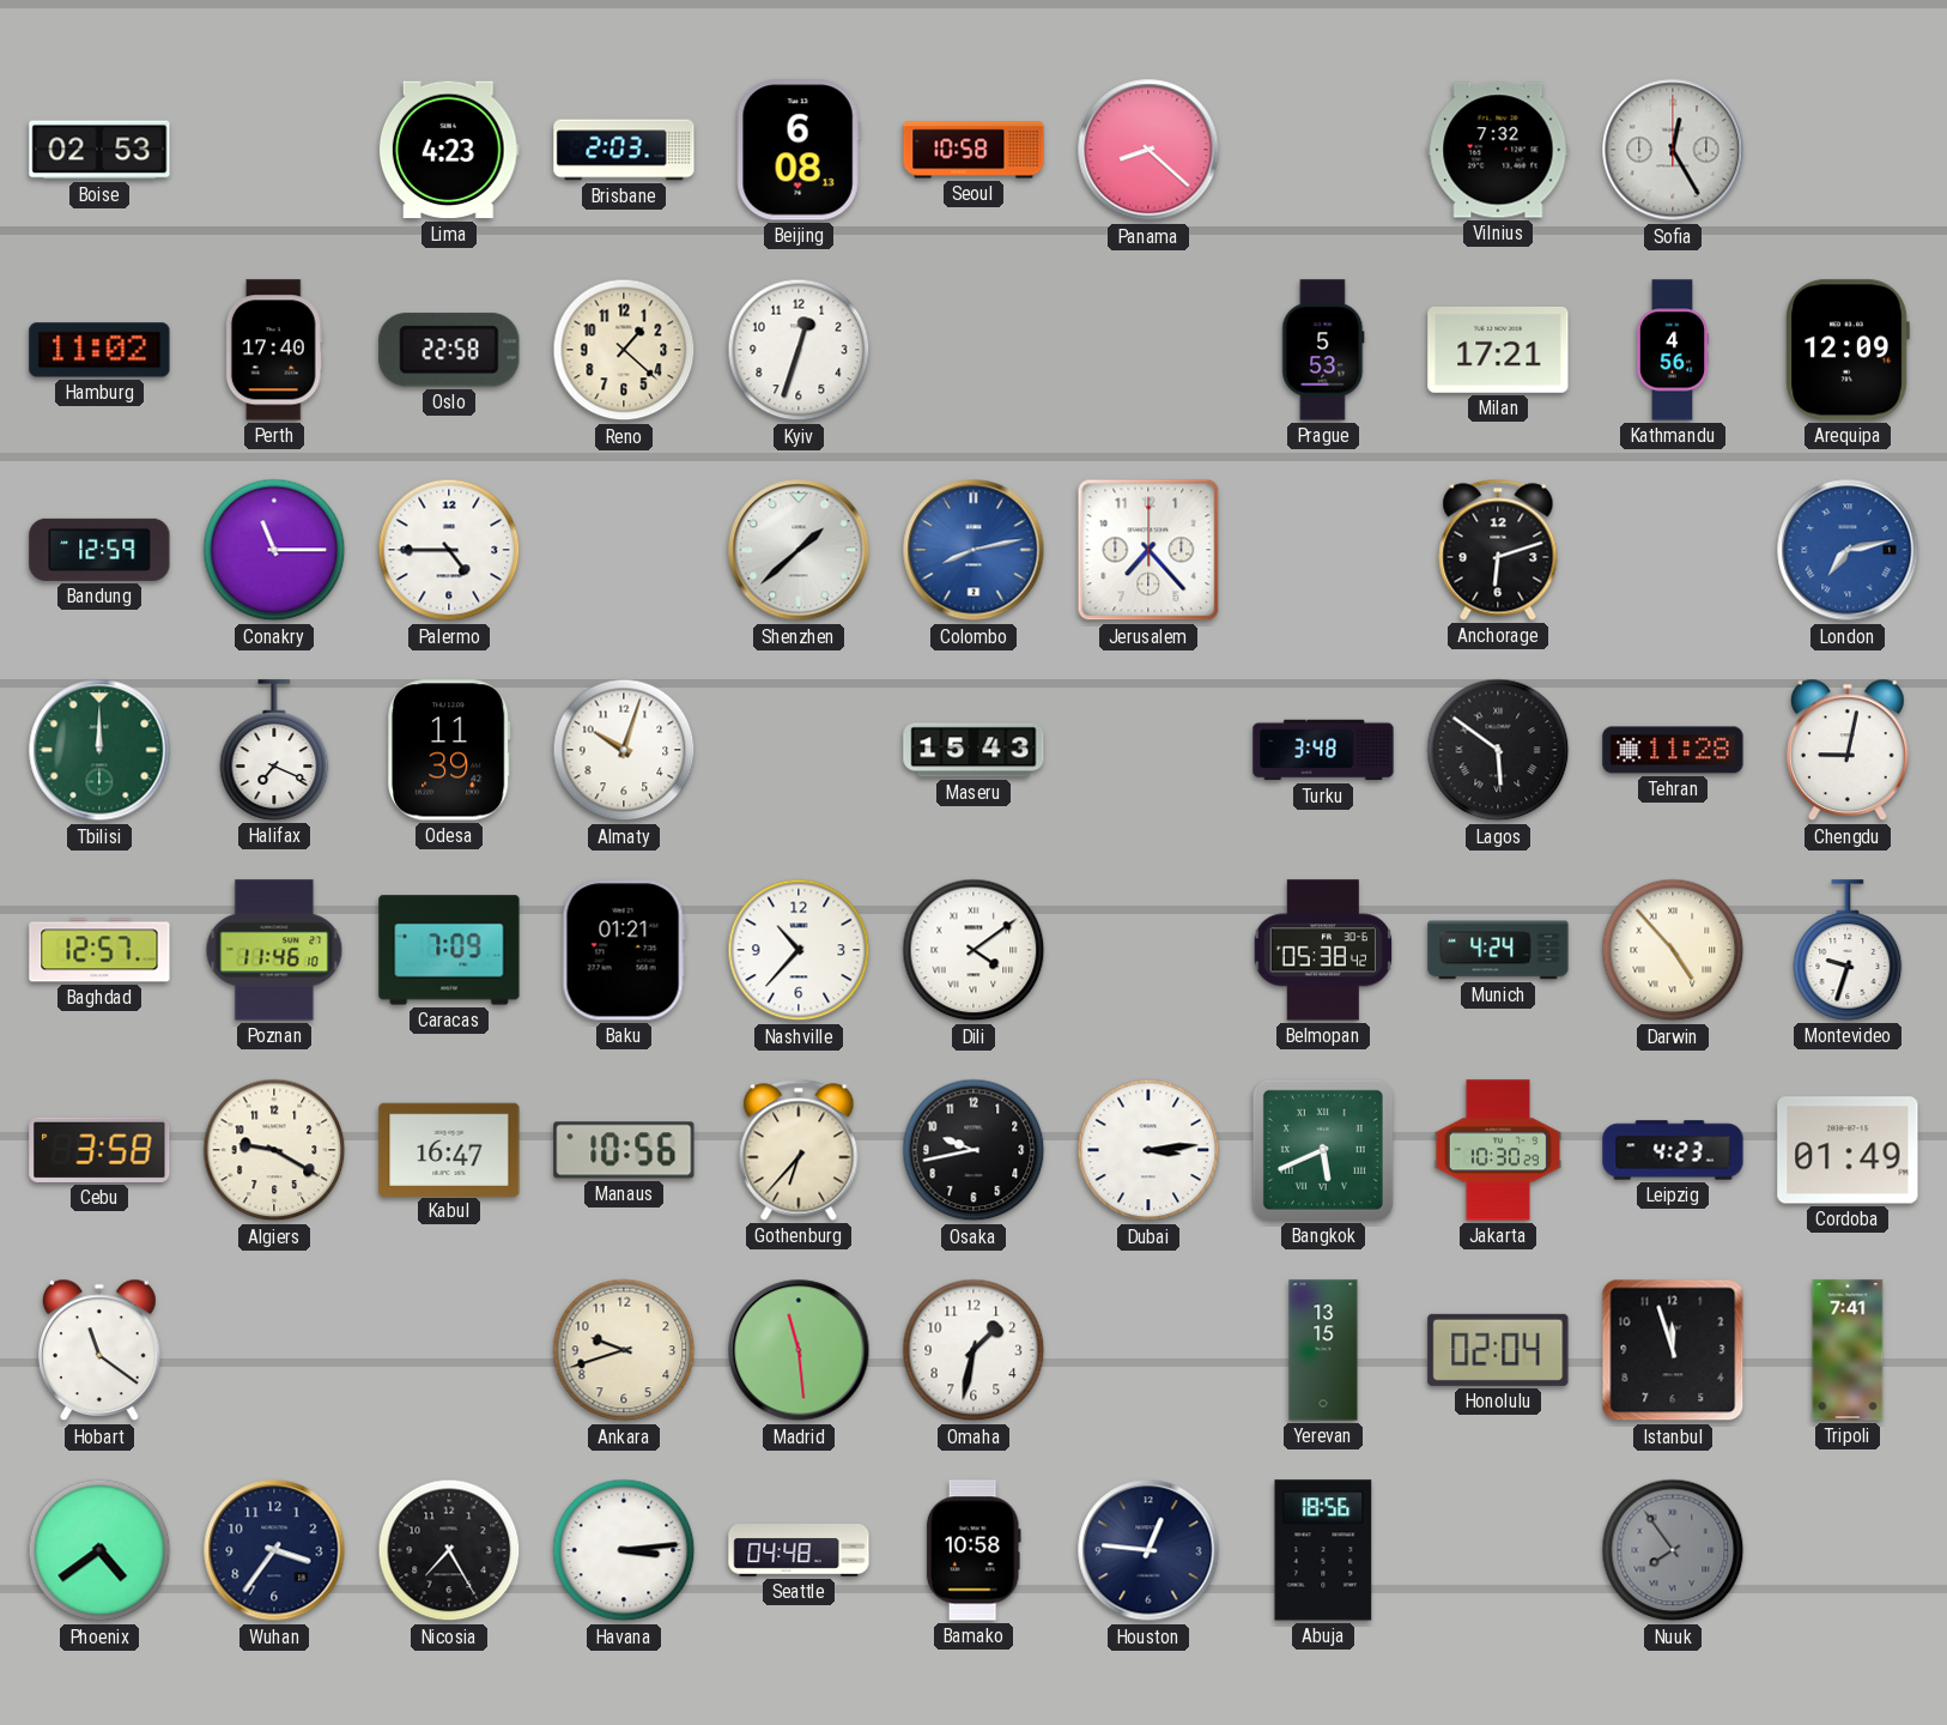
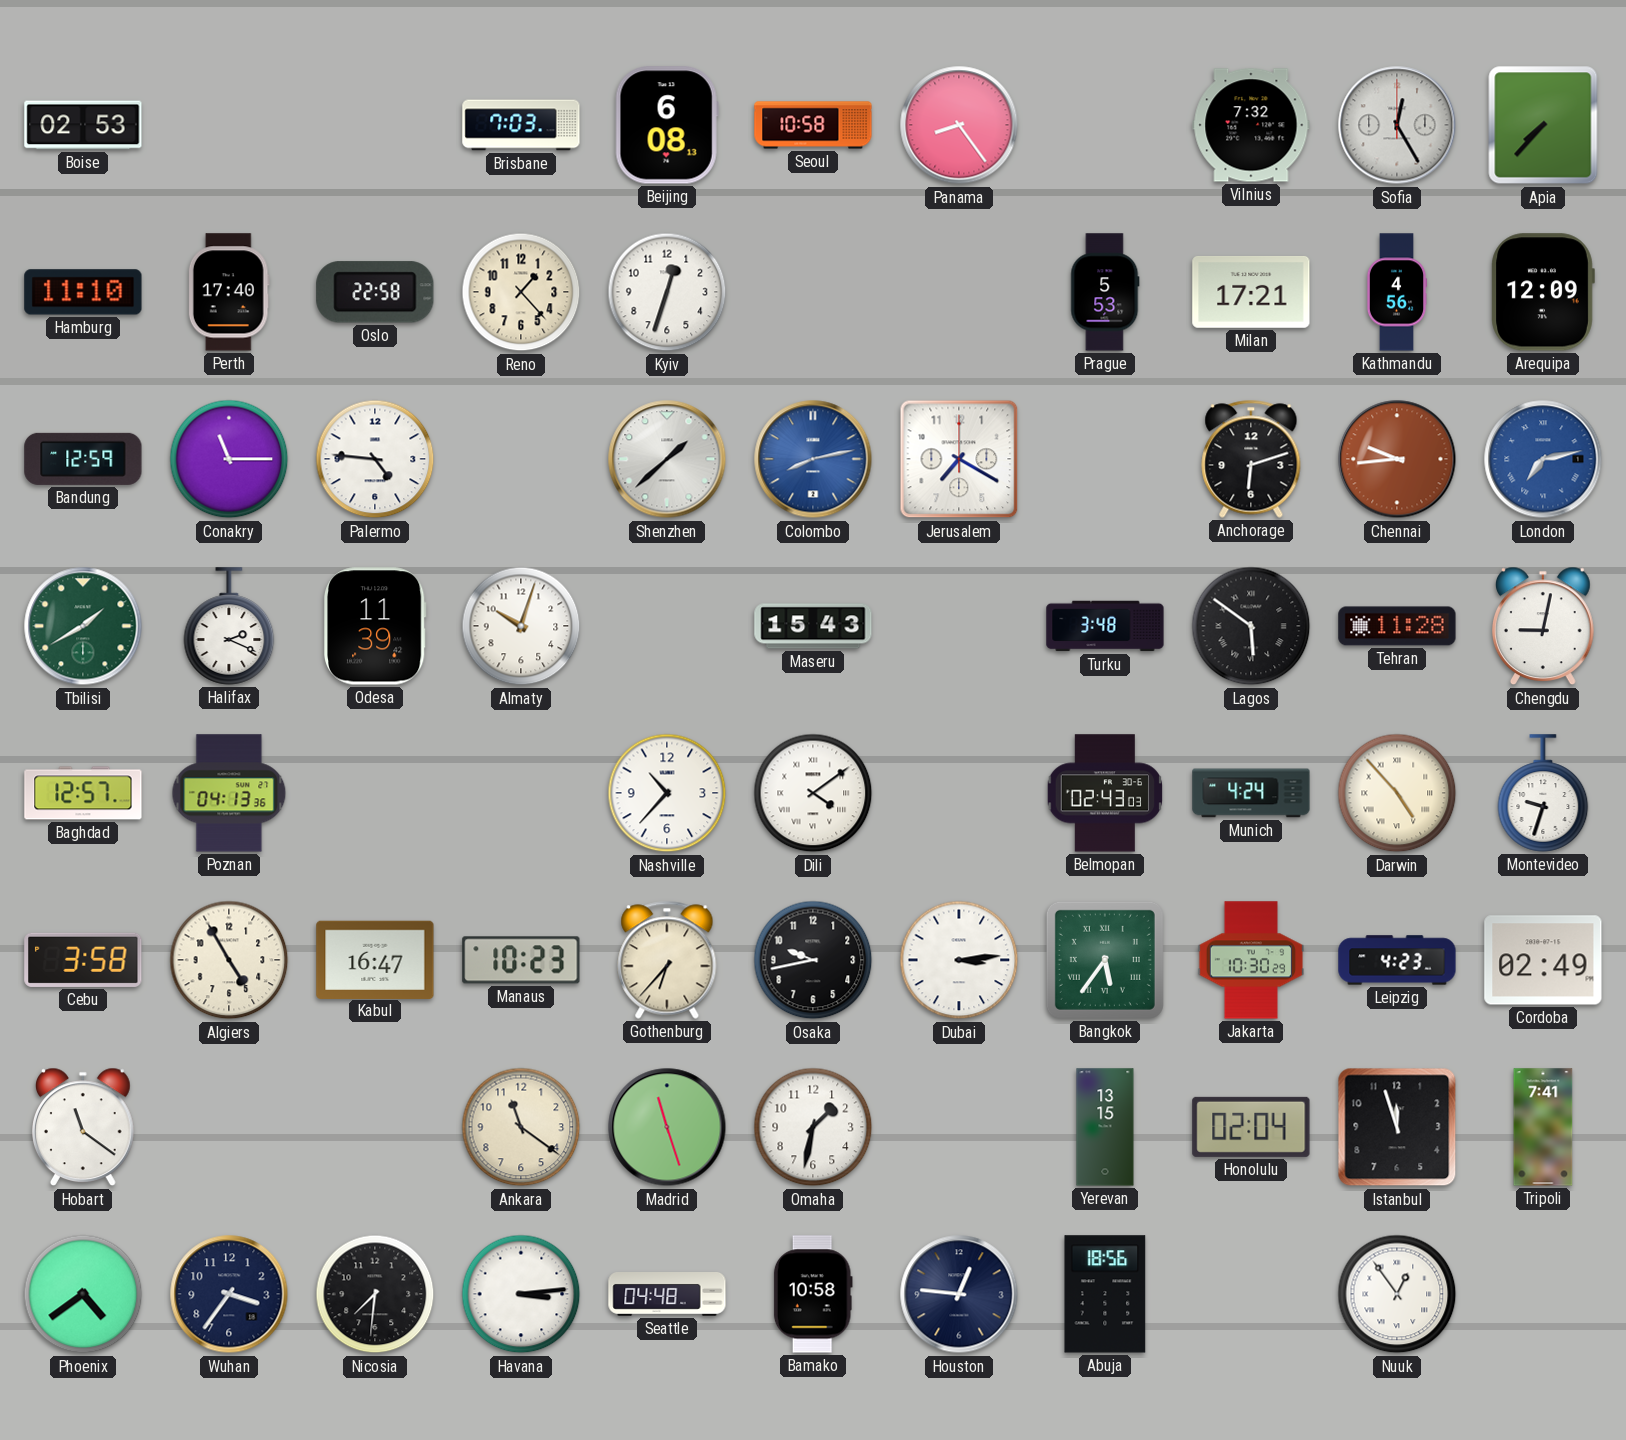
Lima: 4:23 -> none
Brisbane: 2:03 -> 7:03
Panama: 8:22 -> 8:24
Apia: none -> 7:37
Hamburg: 11:02 -> 11:10
Reno: 1:22 -> 1:23
Palermo: 4:45 -> 4:46
Jerusalem: 7:23 -> 7:20
Chennai: none -> 9:44
Tbilisi: 12:00 -> 1:40
Halifax: 7:19 -> 2:19
Poznan: 11:46 -> 04:13
Caracas: 7:09 -> none
Baku: 01:21 -> none
Belmopan: 05:38 -> 02:43
Algiers: 9:20 -> 4:55
Manaus: 10:56 -> 10:23
Bangkok: 5:41 -> 5:36
Cordoba: 01:49 -> 02:49
Ankara: 9:42 -> 11:21
Madrid: 11:29 -> 11:27
Nicosia: 7:25 -> 7:31
Nuuk: 7:54 -> 12:54
Nuuk dial: grey -> white
